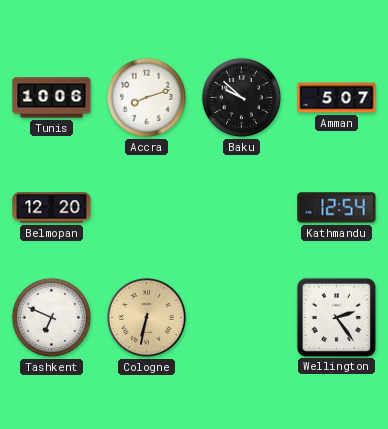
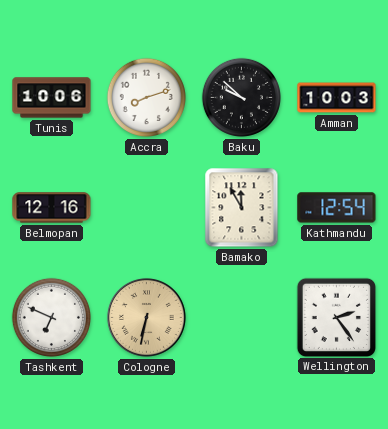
Amman: 5:07 -> 10:03
Belmopan: 12:20 -> 12:16
Bamako: none -> 11:55
